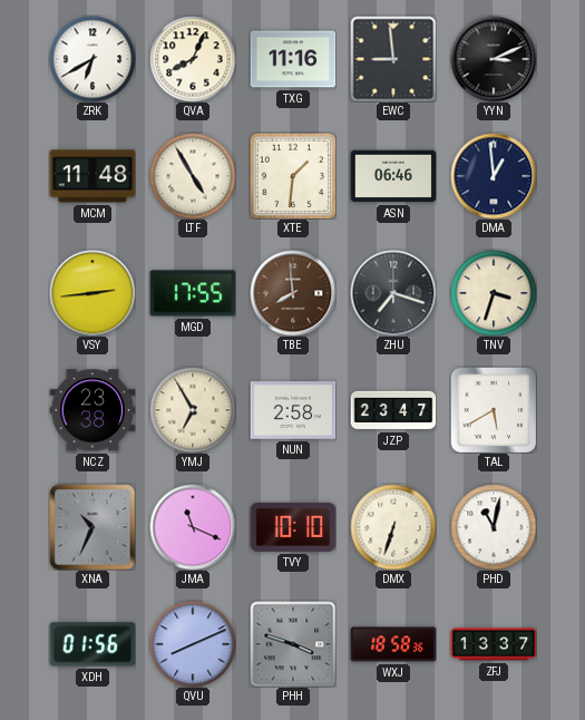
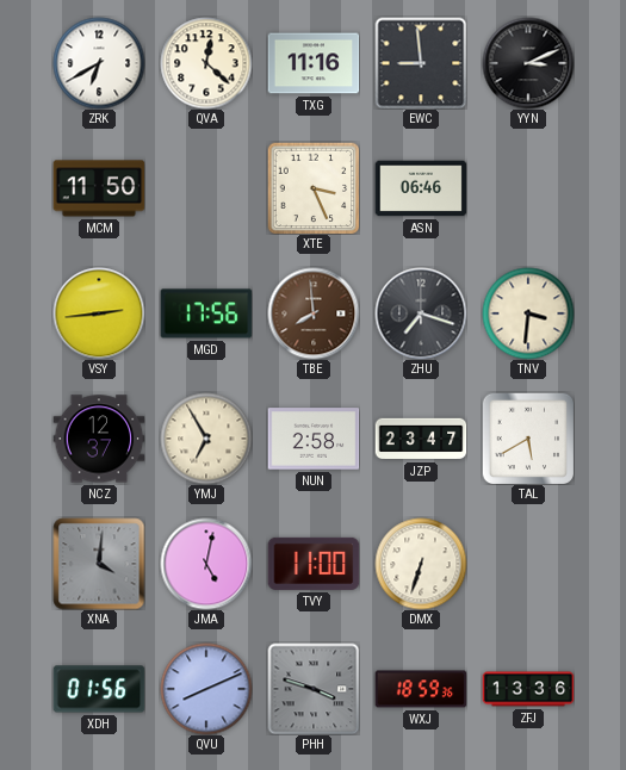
QVA: 8:04 -> 12:22
MCM: 11:48 -> 11:50
LTF: 4:55 -> none
XTE: 1:31 -> 3:26
DMA: 12:59 -> none
MGD: 17:55 -> 17:56
TNV: 3:33 -> 3:31
NCZ: 23:38 -> 12:37
XNA: 10:34 -> 4:01
JMA: 11:19 -> 5:02
TVY: 10:10 -> 11:00
PHD: 11:02 -> none
WXJ: 18:58 -> 18:59
ZFJ: 13:37 -> 13:36
